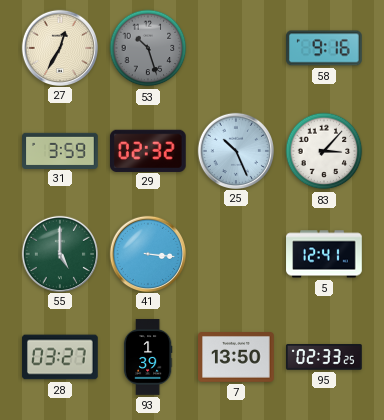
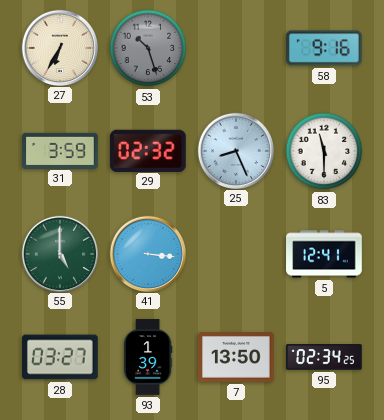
27: 12:35 -> 6:35
25: 10:26 -> 8:26
83: 3:07 -> 11:30
95: 02:33 -> 02:34
